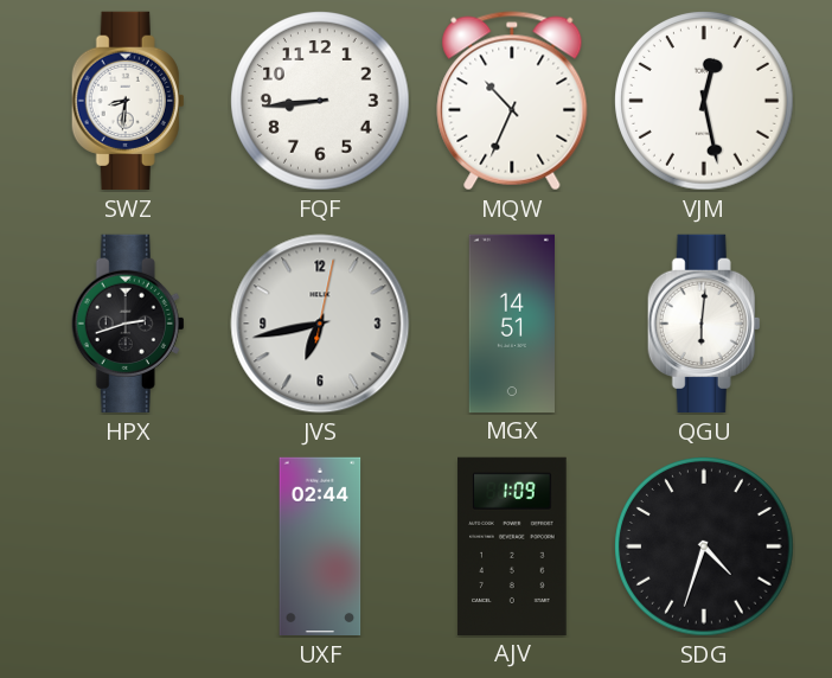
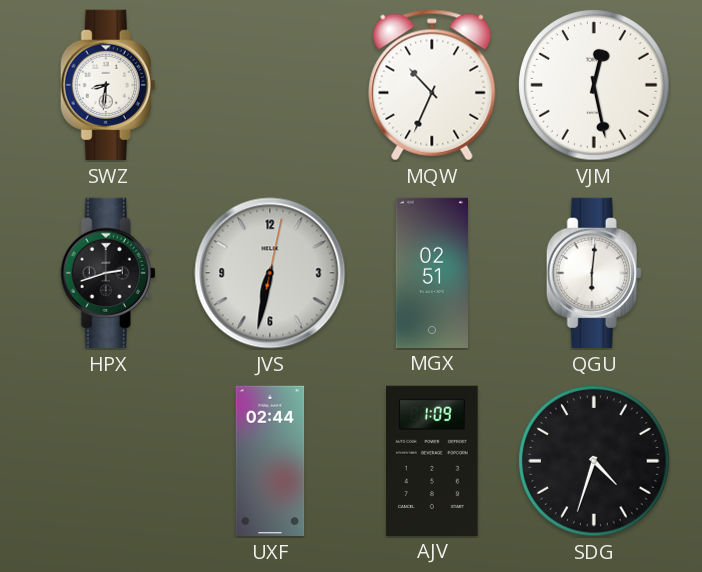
FQF: 8:44 -> none
JVS: 6:43 -> 6:32
MGX: 14:51 -> 02:51
